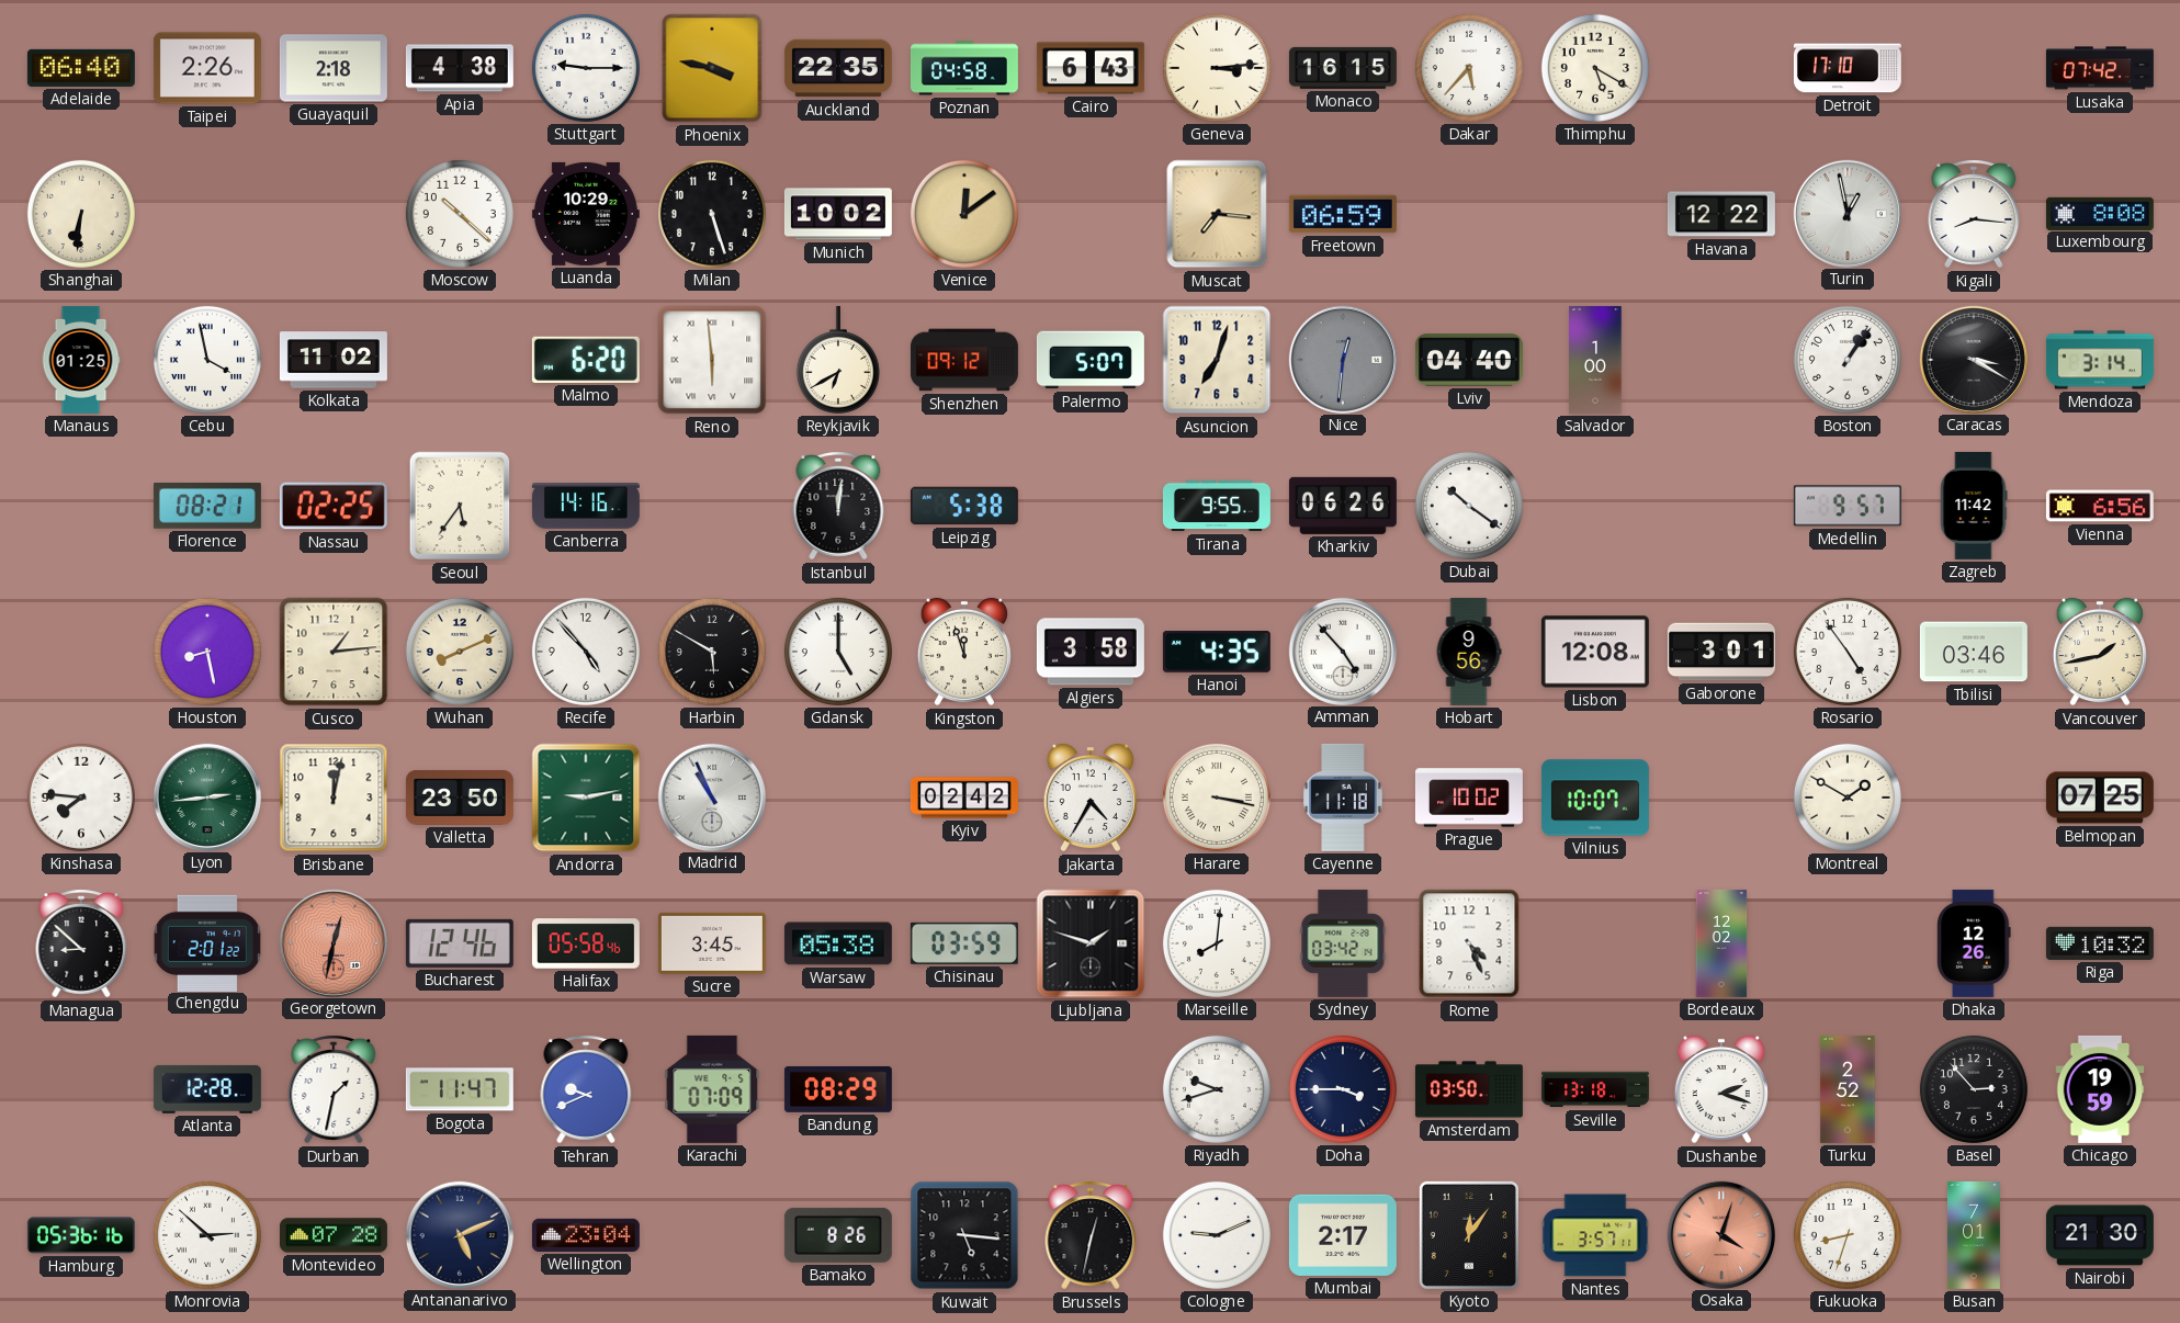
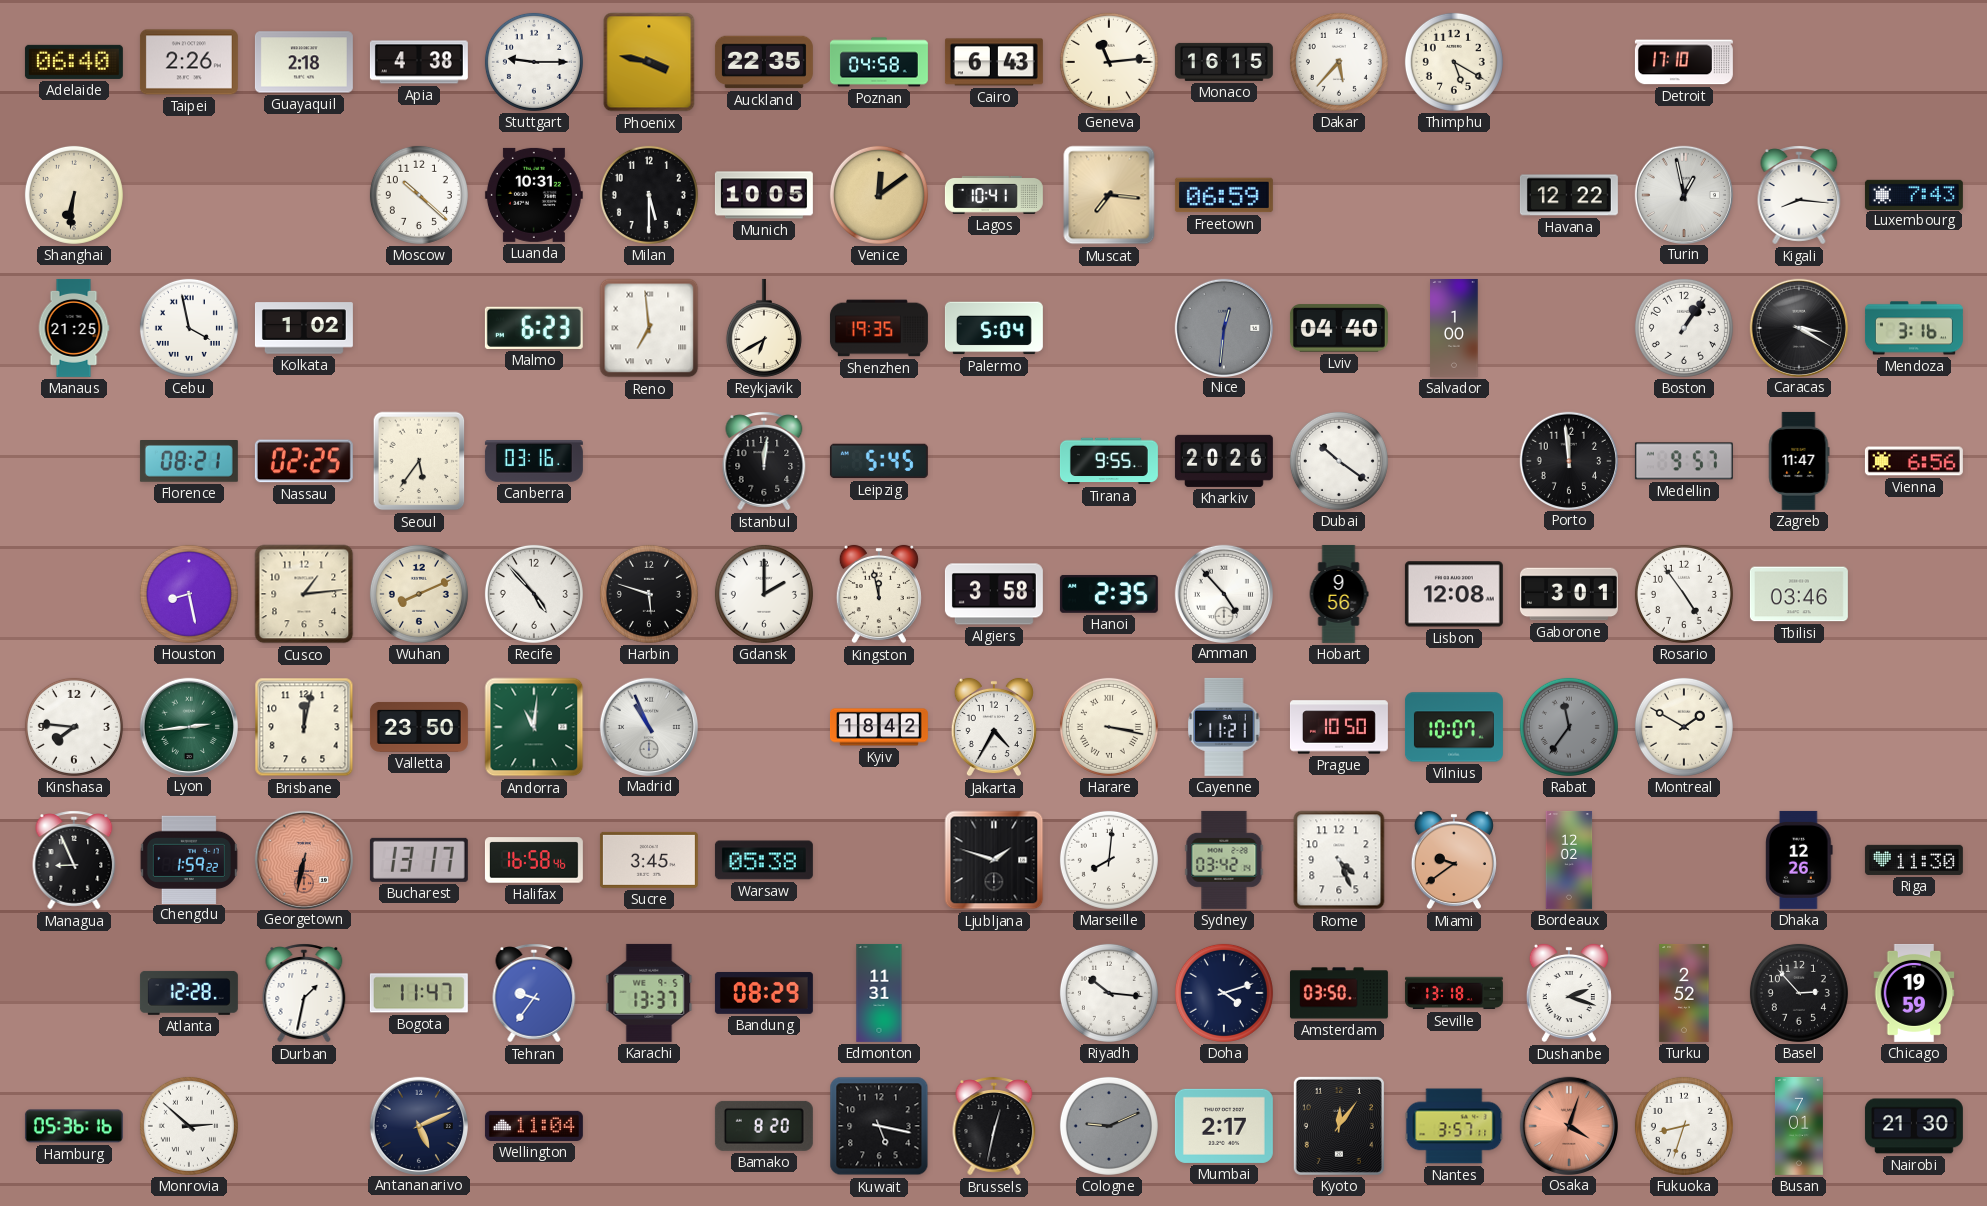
Geneva: 3:14 -> 11:14
Lusaka: 07:42 -> none
Luanda: 10:29 -> 10:31
Milan: 5:27 -> 5:30
Munich: 10:02 -> 10:05
Lagos: none -> 10:41
Luxembourg: 8:08 -> 7:43
Manaus: 01:25 -> 21:25
Kolkata: 11:02 -> 1:02
Malmo: 6:20 -> 6:23
Reno: 5:59 -> 6:59
Shenzhen: 09:12 -> 19:35
Palermo: 5:07 -> 5:04
Asuncion: 7:03 -> none
Mendoza: 3:14 -> 3:16
Canberra: 14:16 -> 03:16
Leipzig: 5:38 -> 5:45
Kharkiv: 06:26 -> 20:26
Porto: none -> 11:59
Zagreb: 11:42 -> 11:47
Harbin: 5:50 -> 5:48
Gdansk: 5:00 -> 2:00
Kingston: 11:57 -> 11:58
Hanoi: 4:35 -> 2:35
Vancouver: 1:43 -> none
Andorra: 9:13 -> 11:01
Kyiv: 02:42 -> 18:42
Cayenne: 11:18 -> 11:21
Prague: 10:02 -> 10:50
Rabat: none -> 11:36
Belmopan: 07:25 -> none
Managua: 8:52 -> 8:56
Chengdu: 2:01 -> 1:59
Georgetown: 12:32 -> 6:32
Bucharest: 12:46 -> 13:17
Halifax: 05:58 -> 16:58
Chisinau: 03:59 -> none
Miami: none -> 9:39
Riga: 10:32 -> 11:30
Tehran: 9:41 -> 9:36
Karachi: 07:09 -> 13:37
Edmonton: none -> 11:31
Riyadh: 9:42 -> 10:16
Doha: 3:45 -> 4:12
Montevideo: 07:28 -> none
Wellington: 23:04 -> 11:04
Bamako: 8:26 -> 8:20
Kuwait: 5:16 -> 5:17
Cologne dial: white -> grey
